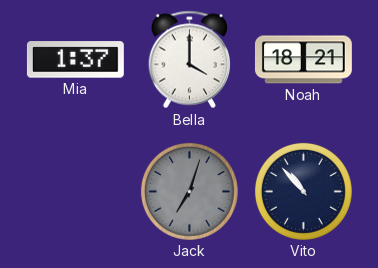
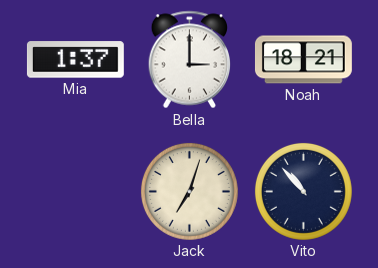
Bella: 4:00 -> 3:00
Jack dial: grey -> cream
